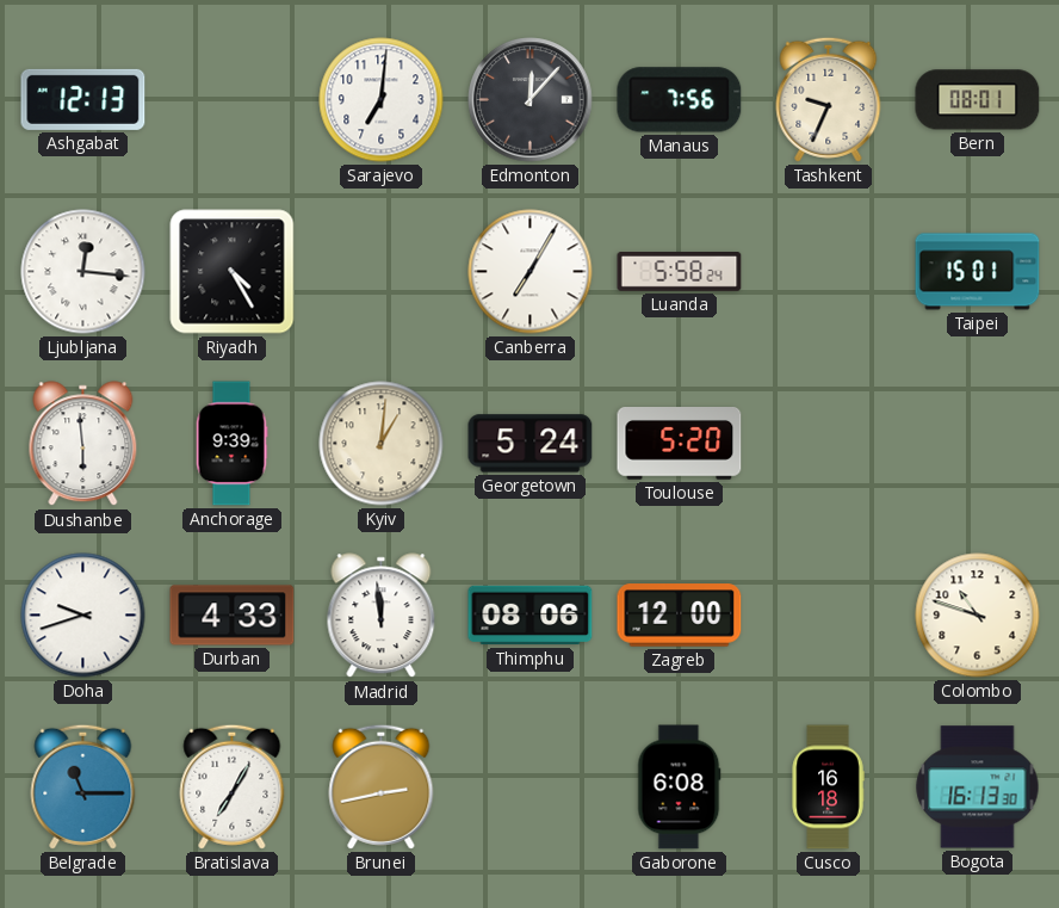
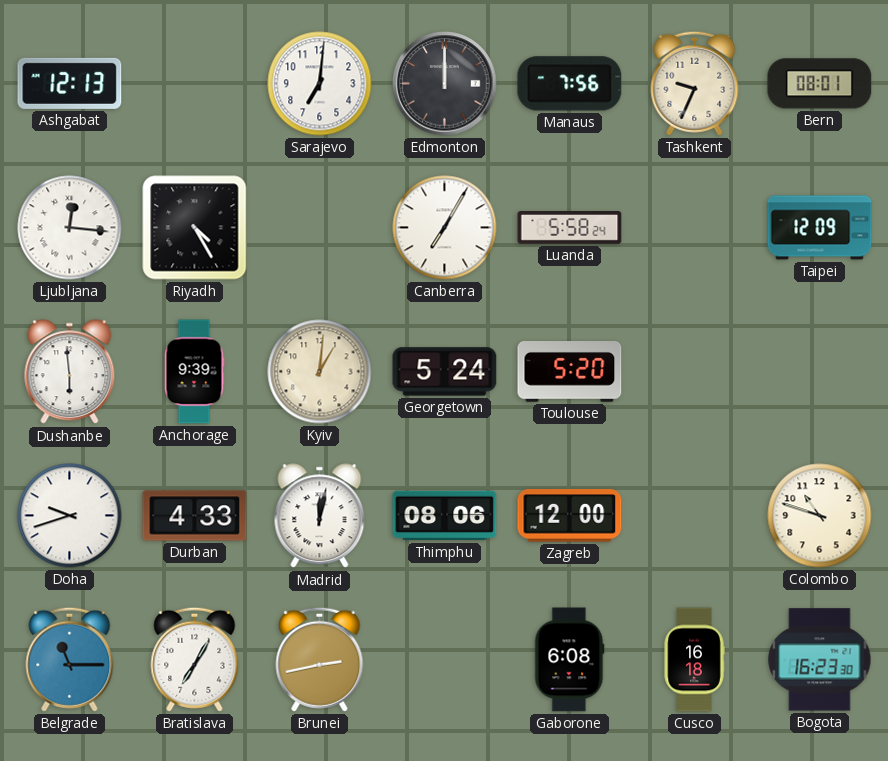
Edmonton: 12:07 -> 12:00
Taipei: 15:01 -> 12:09
Madrid: 11:59 -> 12:02
Bogota: 16:13 -> 16:23
